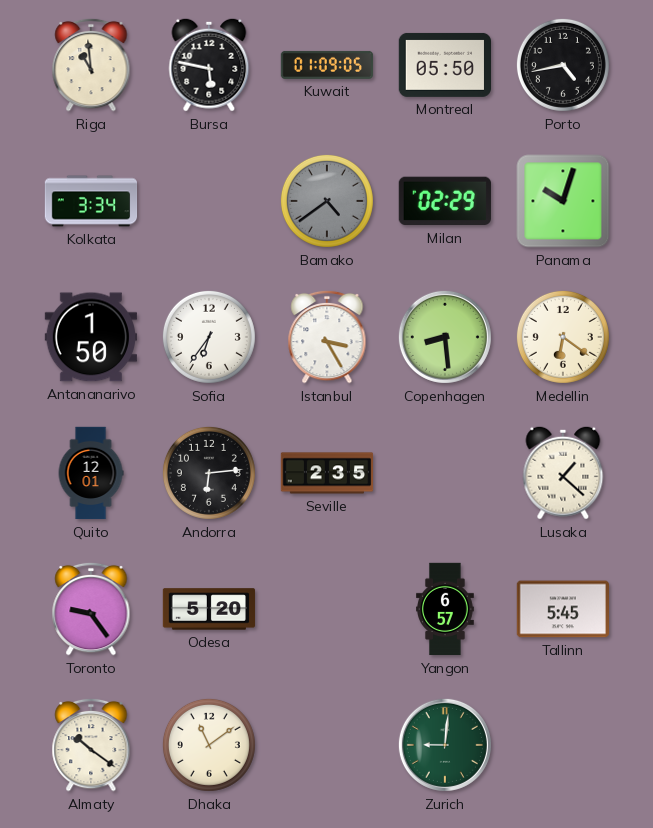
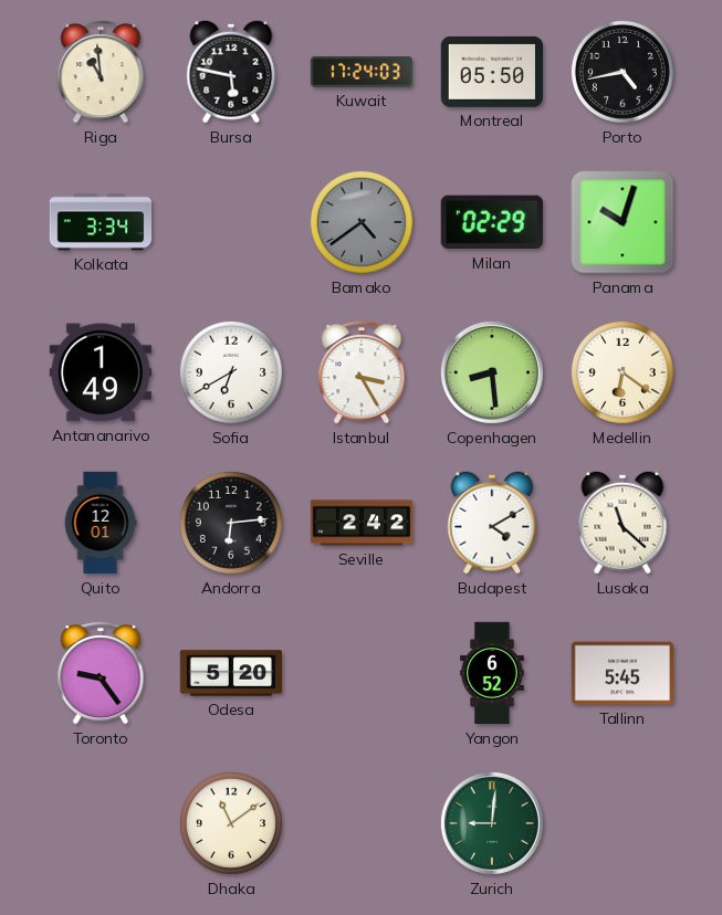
Kuwait: 01:09 -> 17:24
Antananarivo: 1:50 -> 1:49
Sofia: 6:36 -> 6:40
Seville: 2:35 -> 2:42
Budapest: none -> 4:10
Lusaka: 1:22 -> 11:22
Yangon: 6:57 -> 6:52
Almaty: 10:21 -> none
